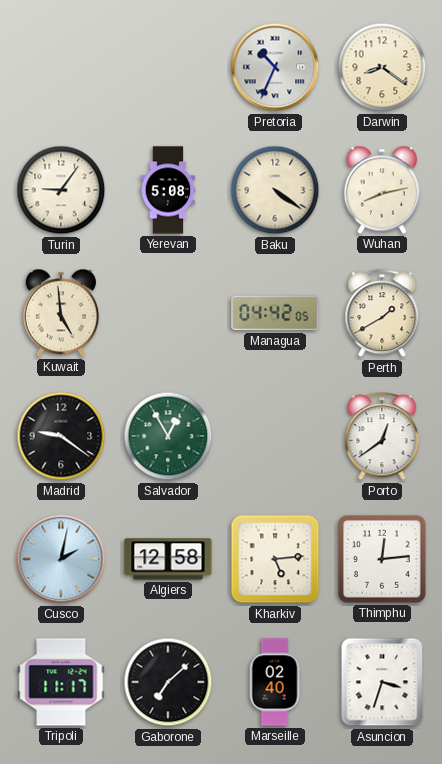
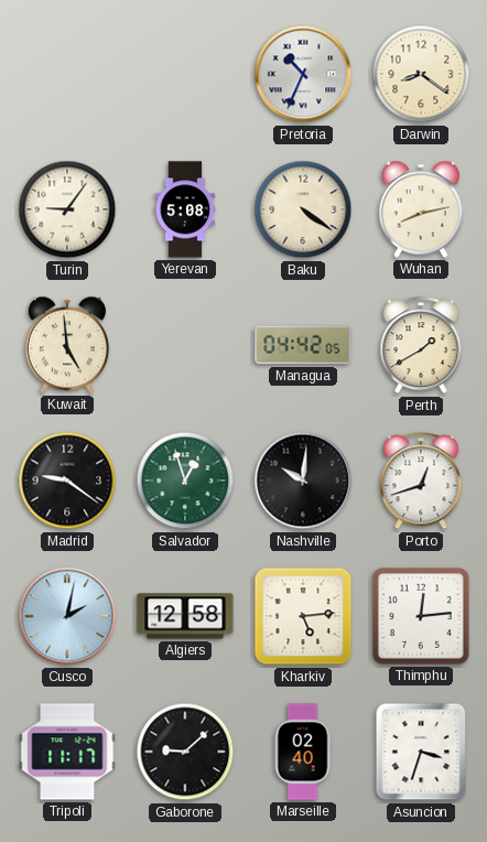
Salvador: 12:55 -> 12:57
Nashville: none -> 10:01
Porto: 12:39 -> 12:42
Gaborone: 7:08 -> 9:08
